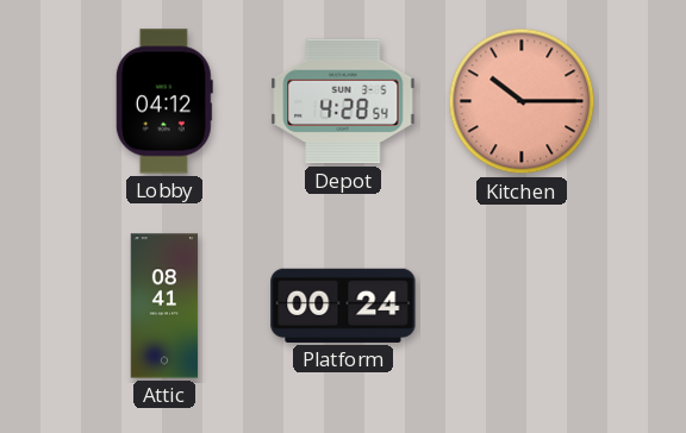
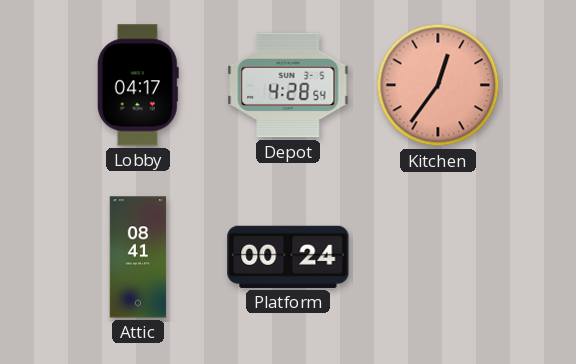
Lobby: 04:12 -> 04:17
Kitchen: 10:15 -> 12:36
